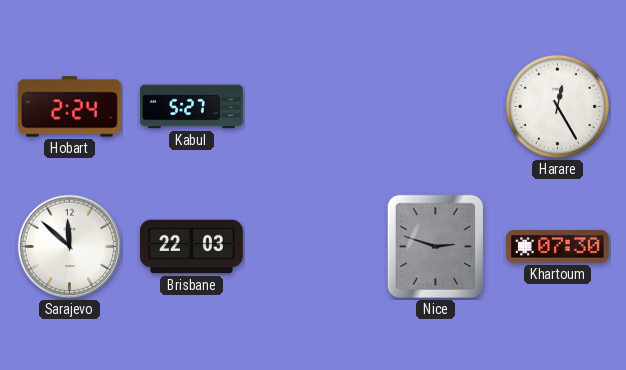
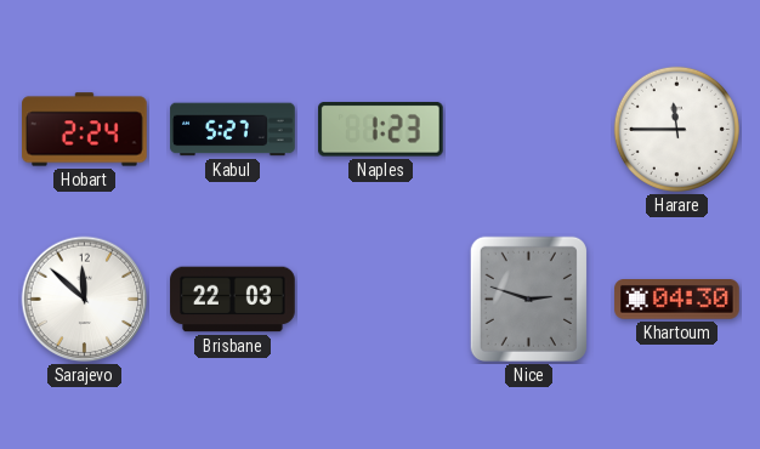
Naples: none -> 1:23
Harare: 12:25 -> 11:45
Khartoum: 07:30 -> 04:30
